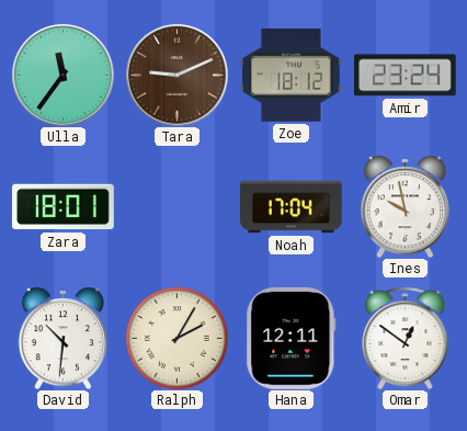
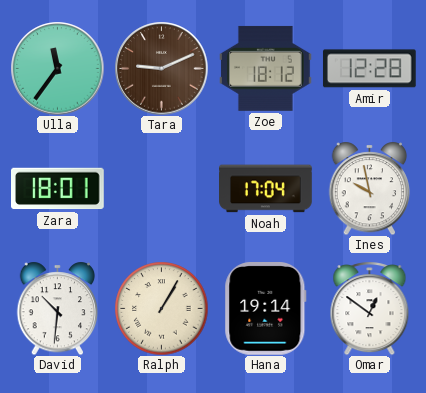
Amir: 23:24 -> 12:28
Ralph: 2:05 -> 1:05
Hana: 12:11 -> 19:14
